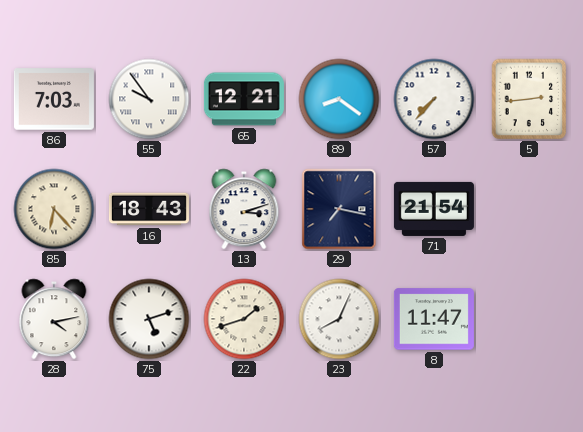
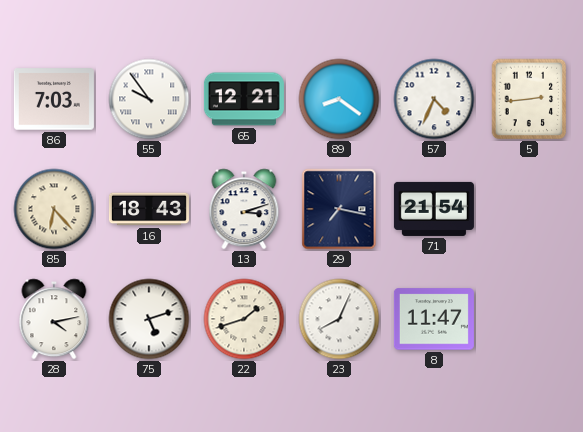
57: 7:37 -> 4:34
